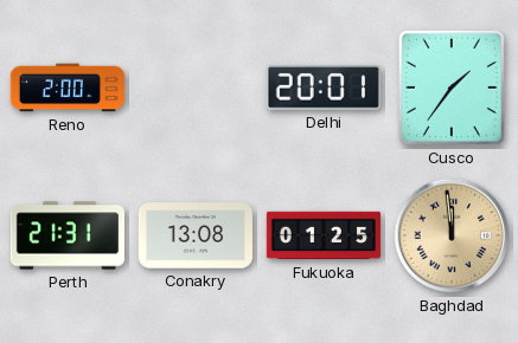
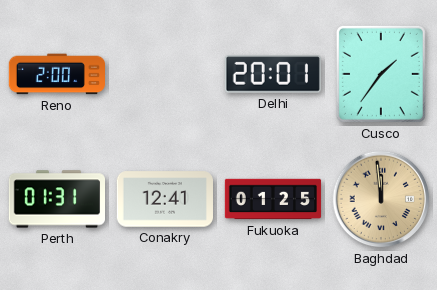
Perth: 21:31 -> 01:31
Conakry: 13:08 -> 12:41
